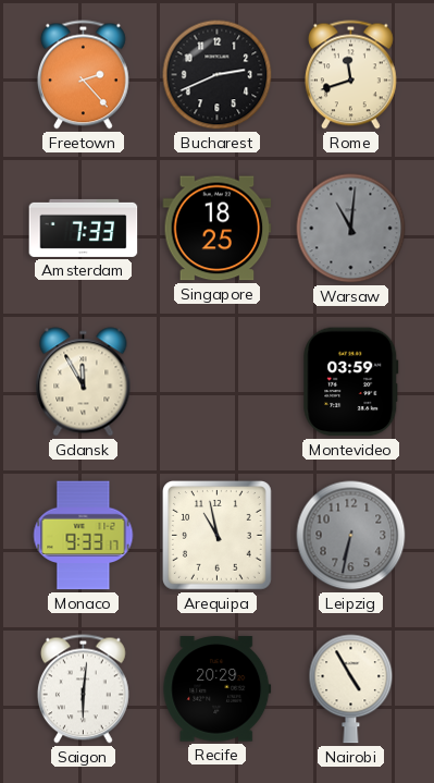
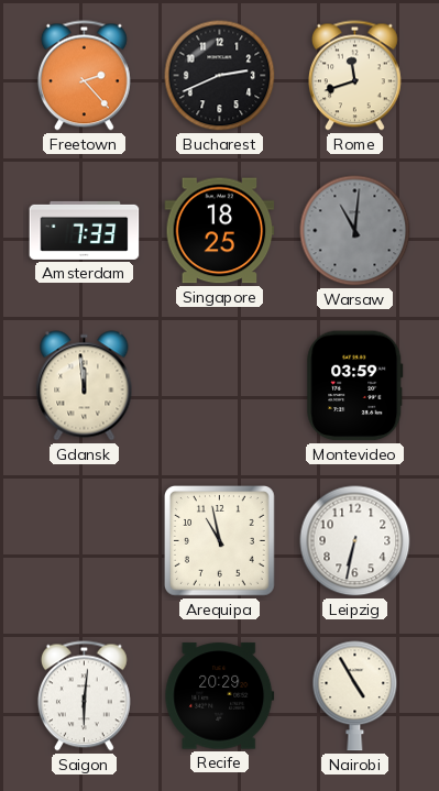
Gdansk: 11:55 -> 11:59
Monaco: 9:33 -> none
Leipzig dial: grey -> white
